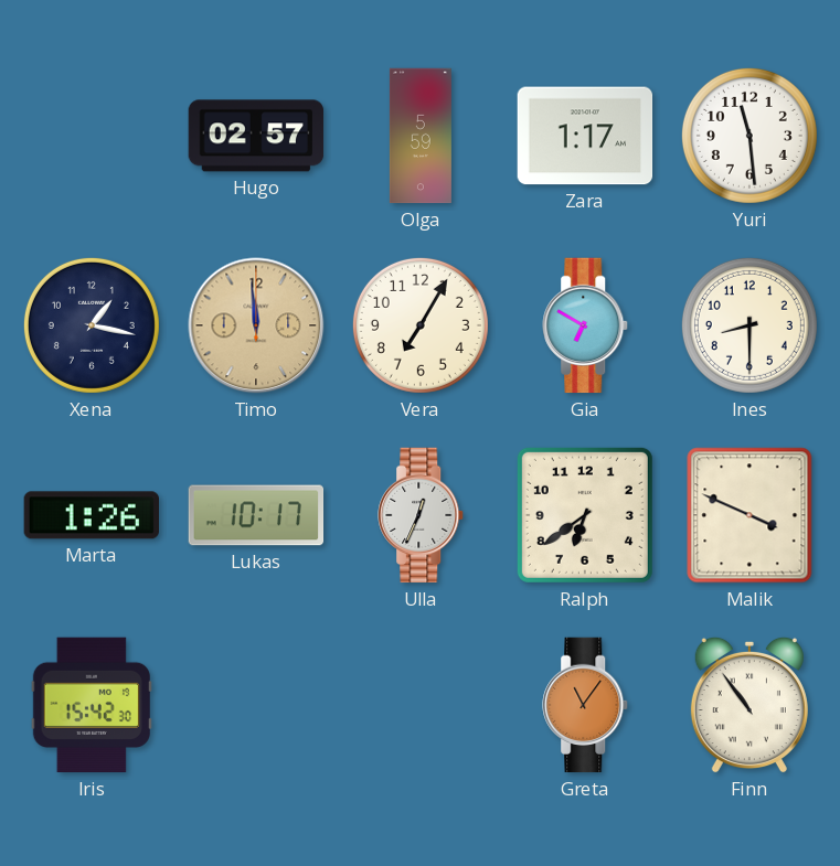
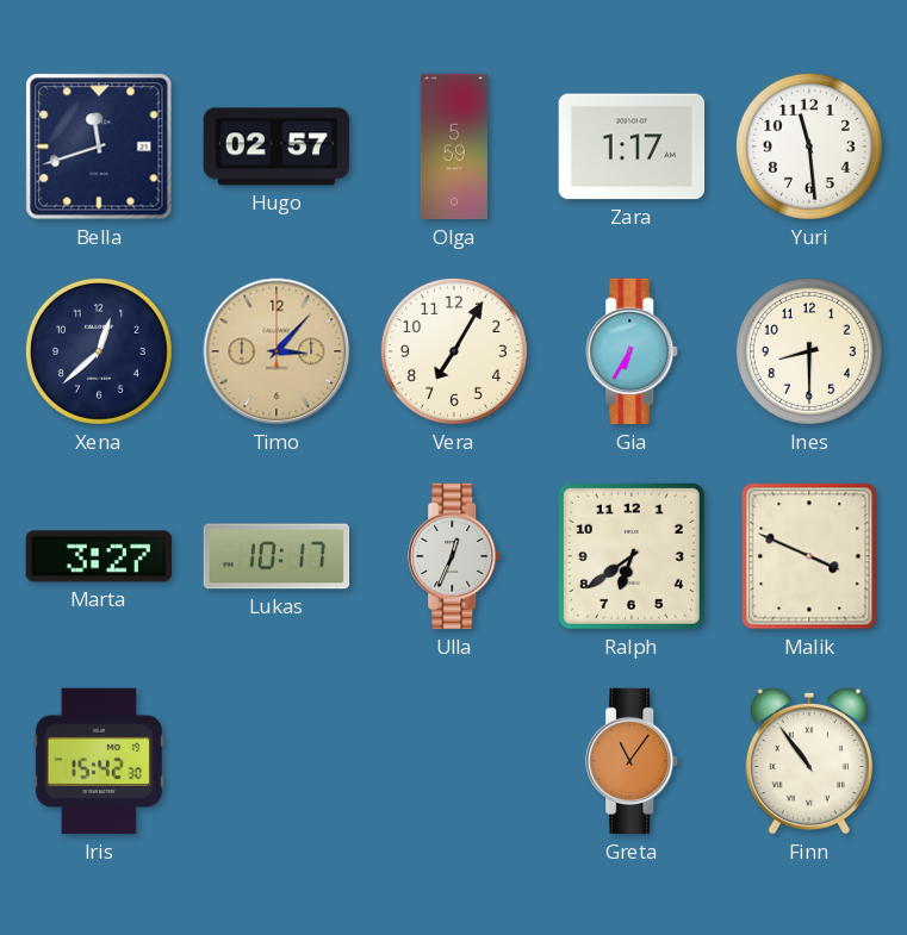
Bella: none -> 11:42
Xena: 1:17 -> 12:38
Timo: 11:59 -> 3:07
Gia: 6:50 -> 6:35
Marta: 1:26 -> 3:27
